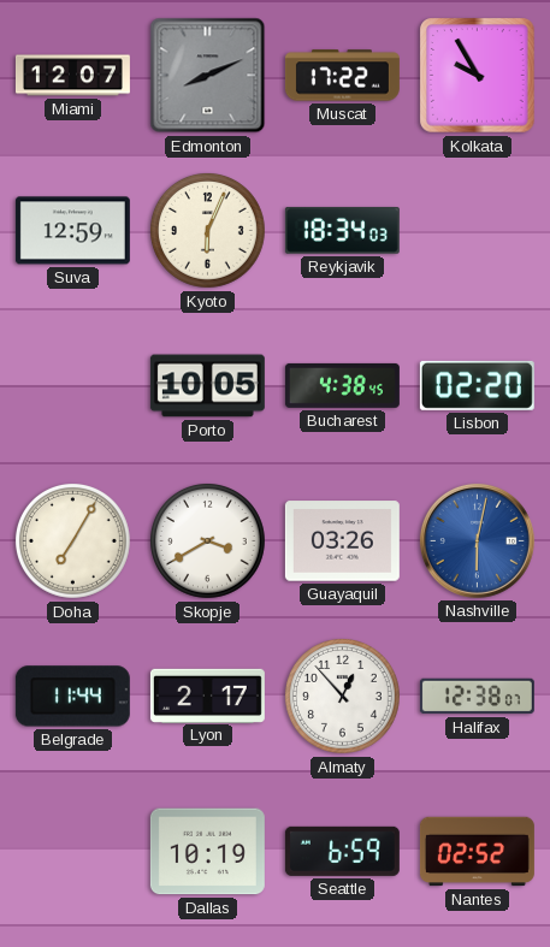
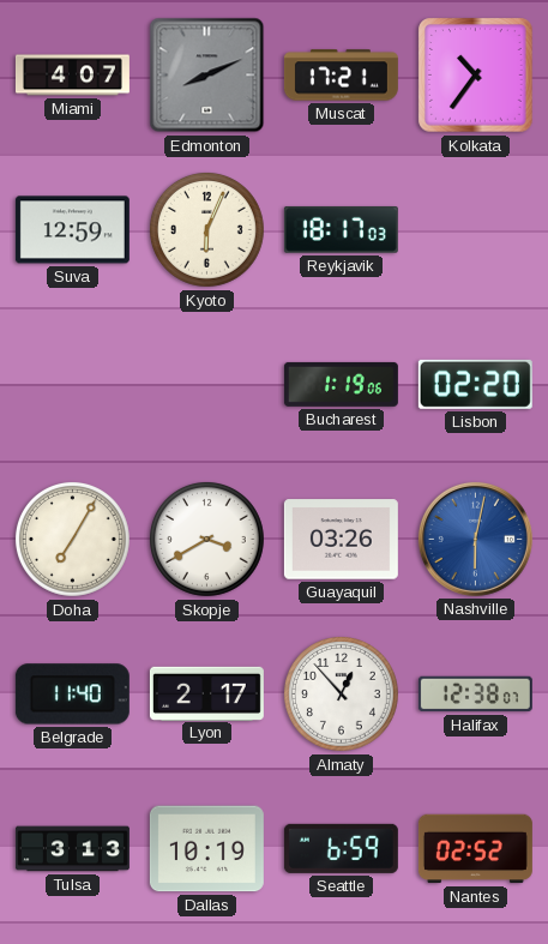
Miami: 12:07 -> 4:07
Muscat: 17:22 -> 17:21
Kolkata: 9:55 -> 10:36
Reykjavik: 18:34 -> 18:17
Porto: 10:05 -> none
Bucharest: 4:38 -> 1:19
Belgrade: 11:44 -> 11:40
Tulsa: none -> 3:13
